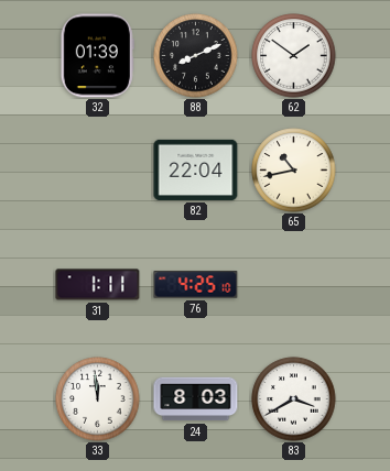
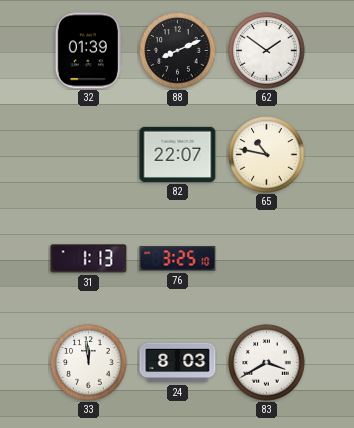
82: 22:04 -> 22:07
65: 10:43 -> 10:47
31: 1:11 -> 1:13
76: 4:25 -> 3:25
